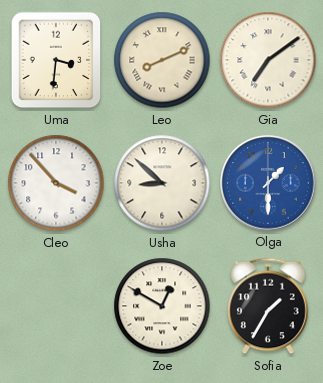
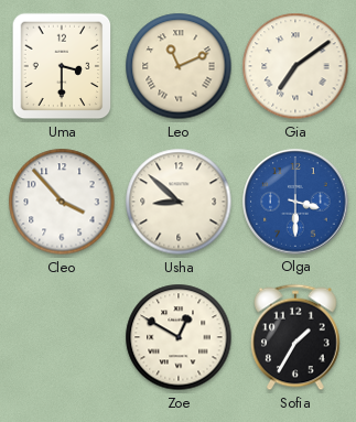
Uma: 3:31 -> 3:30
Leo: 8:11 -> 11:11
Olga: 1:30 -> 3:30
